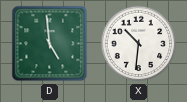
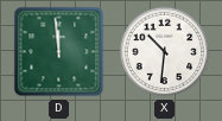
D: 4:59 -> 11:59
